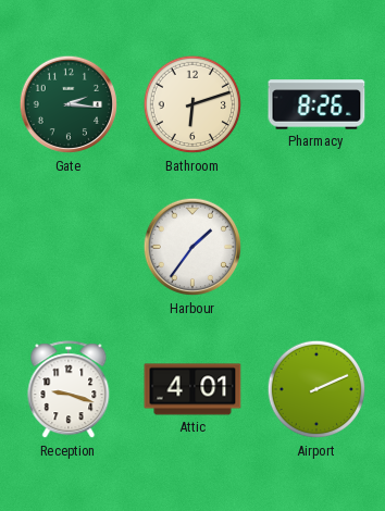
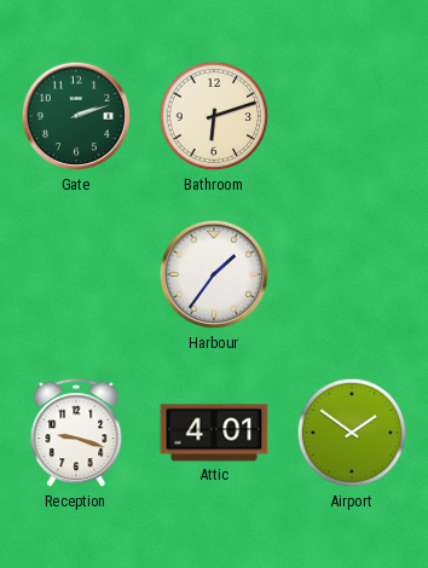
Gate: 2:16 -> 2:12
Pharmacy: 8:26 -> none
Airport: 2:11 -> 1:51
